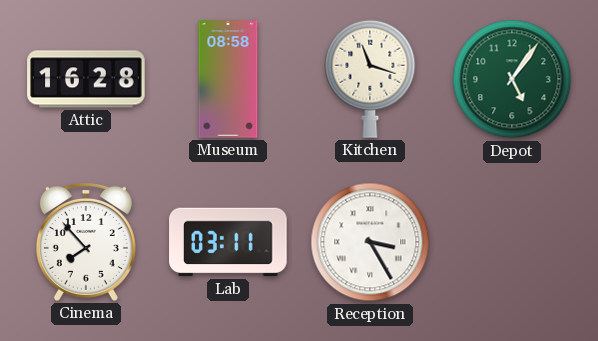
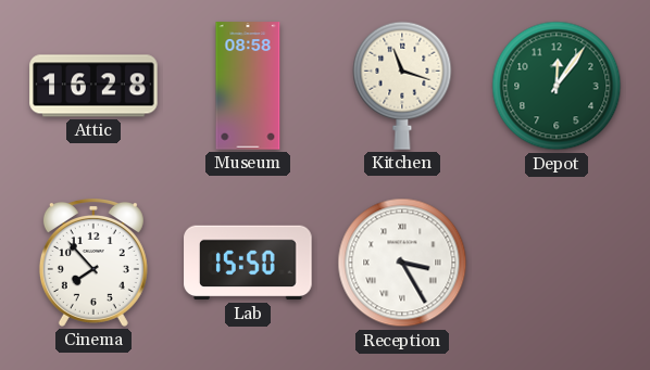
Depot: 5:06 -> 12:06
Lab: 03:11 -> 15:50
